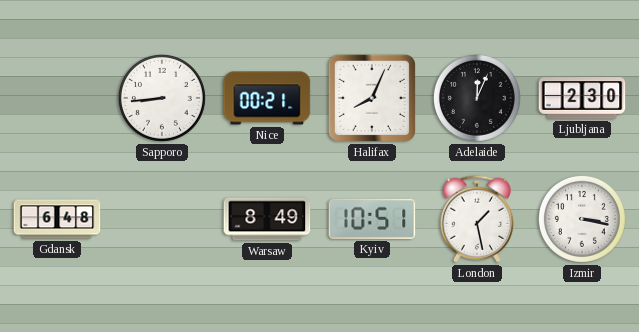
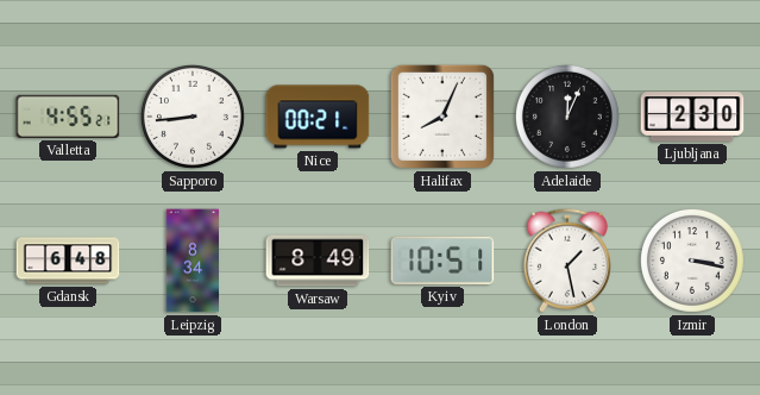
Valletta: none -> 4:55
Leipzig: none -> 8:34
